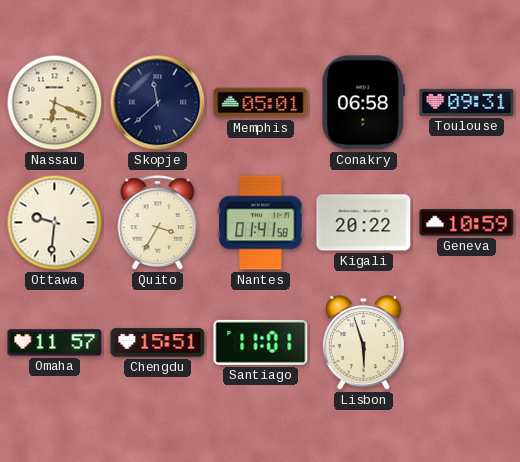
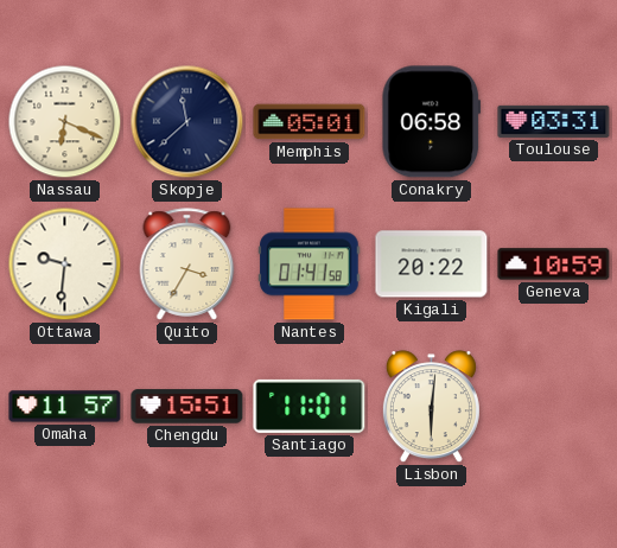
Toulouse: 09:31 -> 03:31
Lisbon: 5:57 -> 6:01
